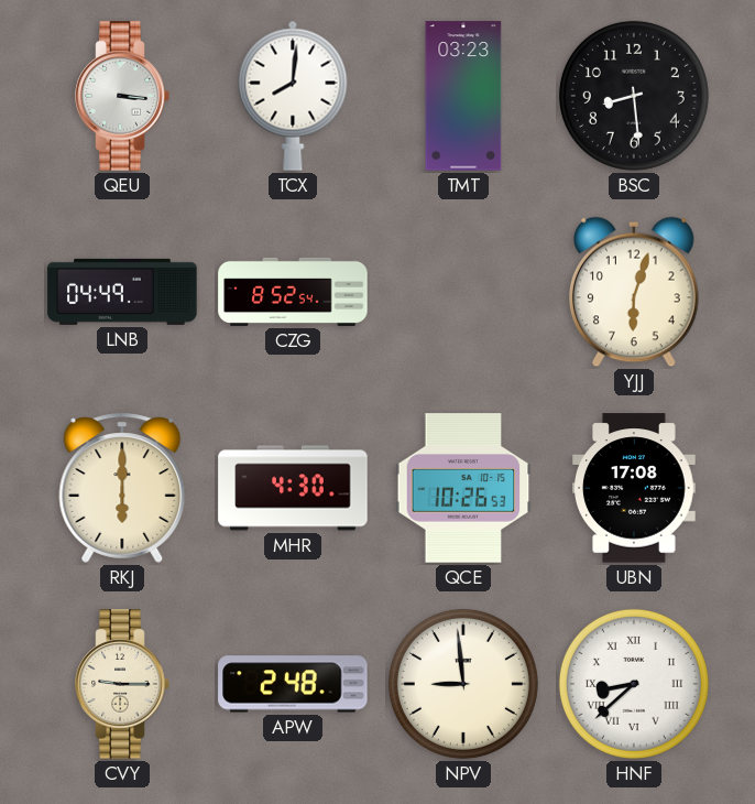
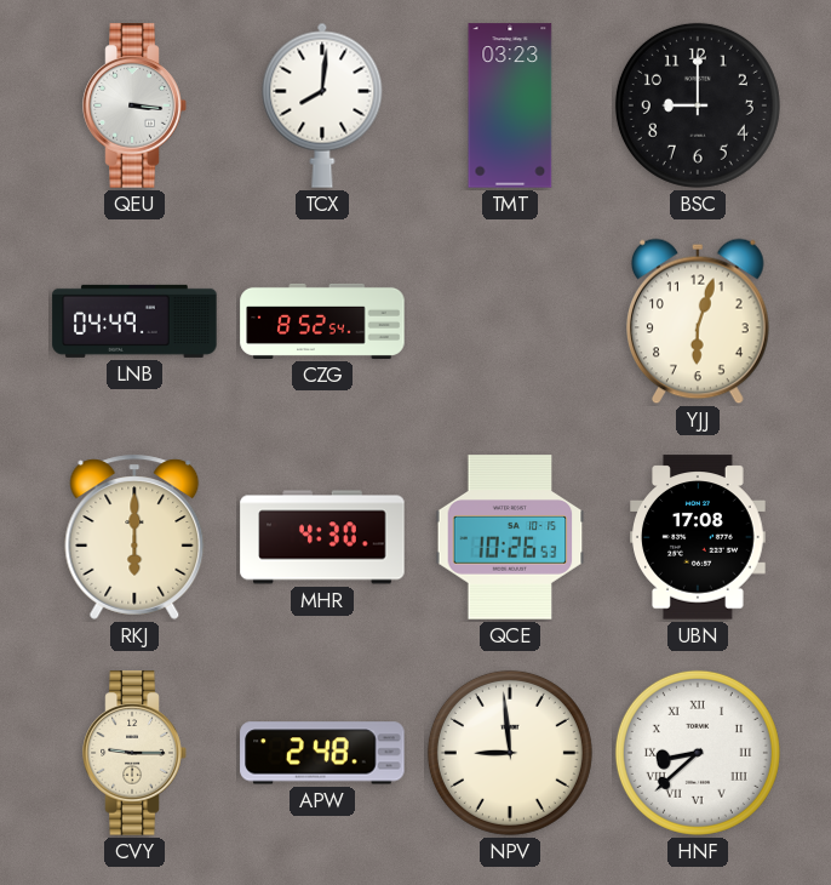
BSC: 8:29 -> 9:00
